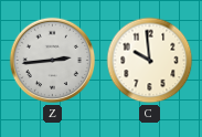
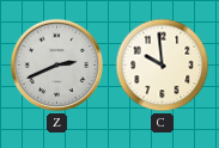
Z: 2:44 -> 2:41
